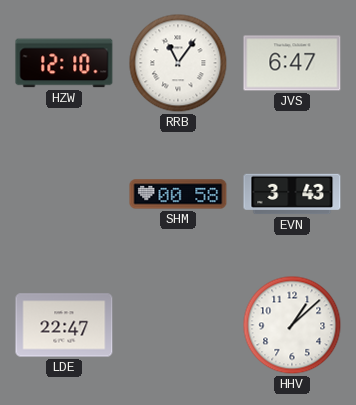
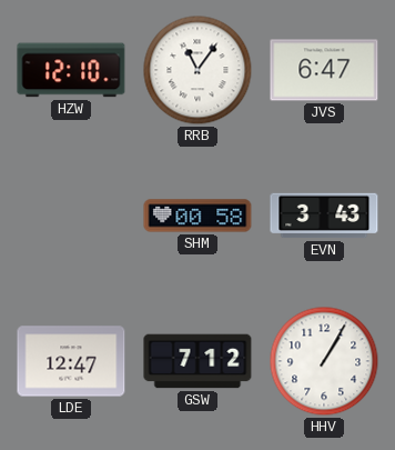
LDE: 22:47 -> 12:47
GSW: none -> 7:12
HHV: 1:08 -> 1:05
